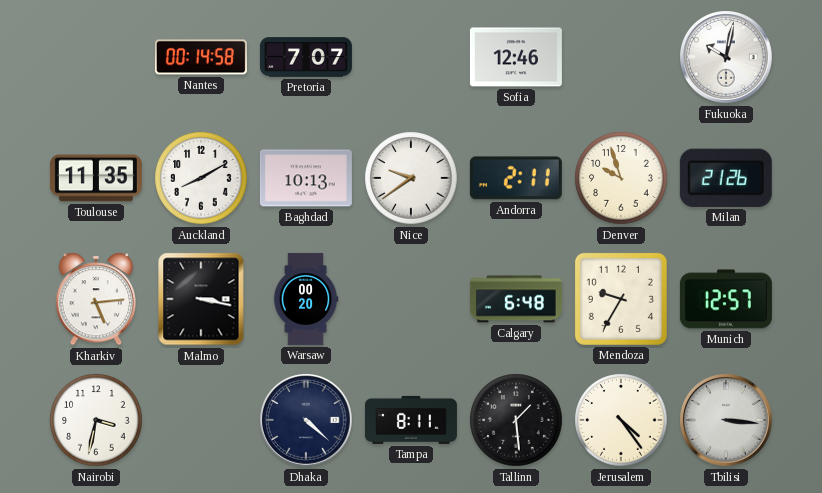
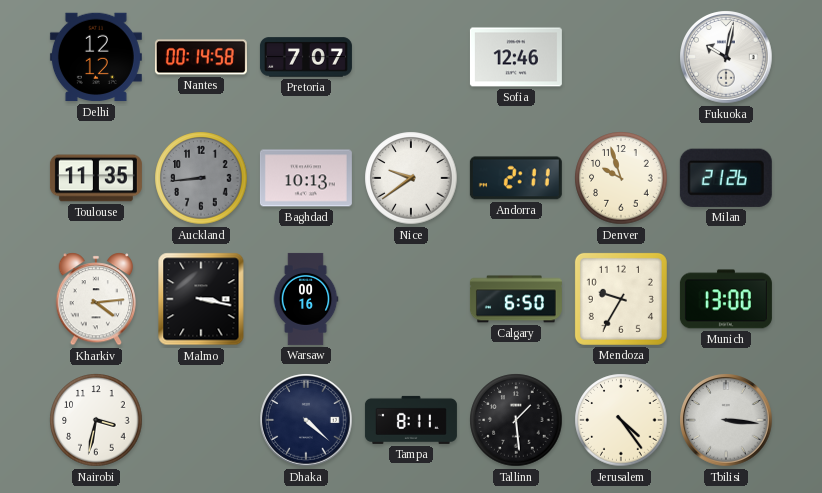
Delhi: none -> 12:12
Auckland: 8:10 -> 8:44
Auckland dial: white -> grey
Kharkiv: 5:14 -> 4:14
Warsaw: 00:20 -> 00:16
Calgary: 6:48 -> 6:50
Munich: 12:57 -> 13:00
